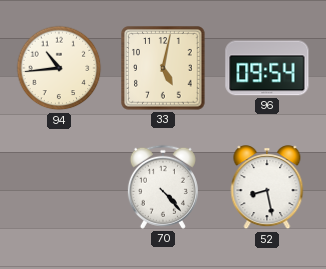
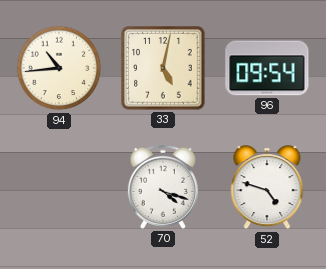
70: 4:23 -> 4:18
52: 8:28 -> 4:48
